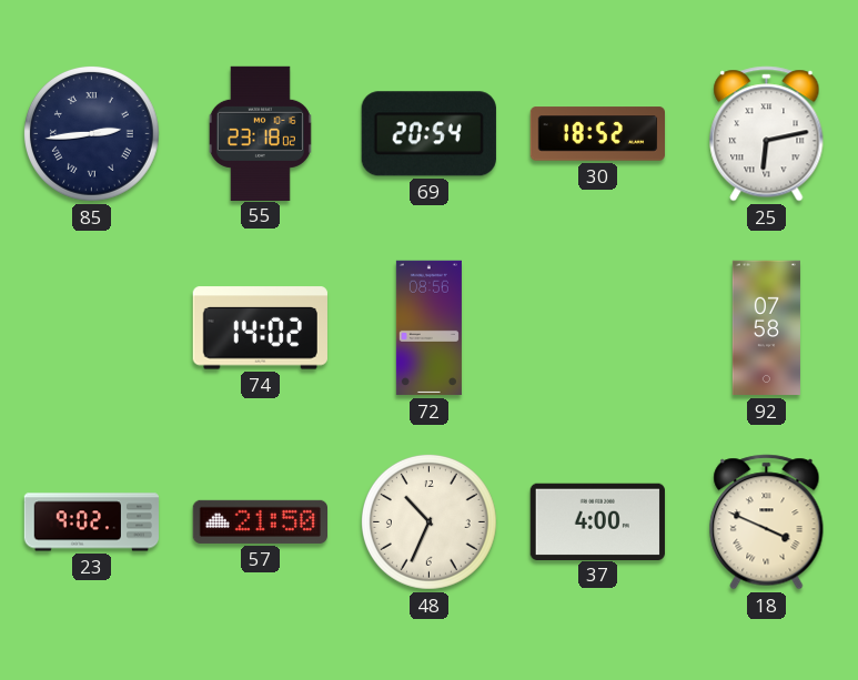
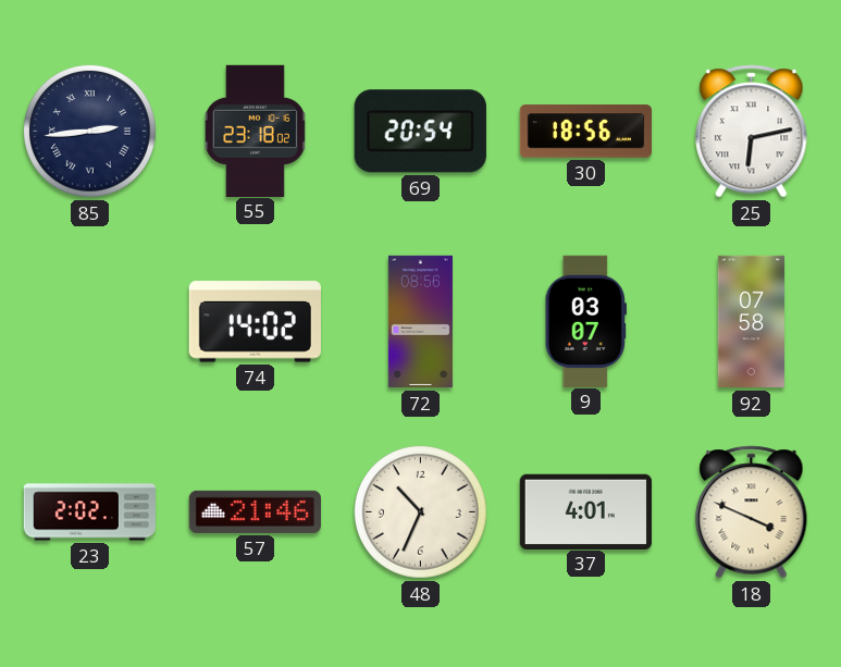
30: 18:52 -> 18:56
9: none -> 03:07
23: 9:02 -> 2:02
57: 21:50 -> 21:46
37: 4:00 -> 4:01
